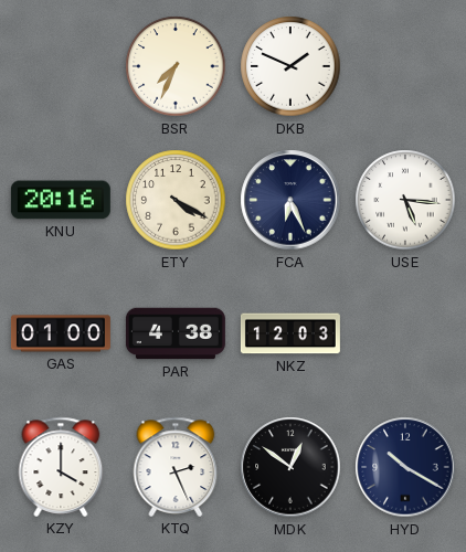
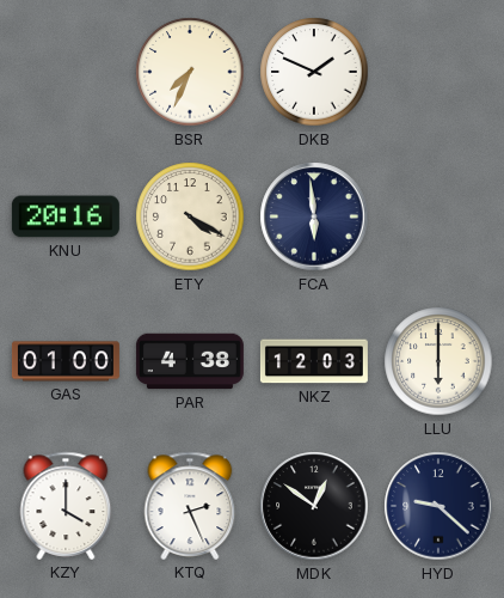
FCA: 6:26 -> 5:59
USE: 5:16 -> none
LLU: none -> 6:00
HYD: 10:20 -> 9:22
